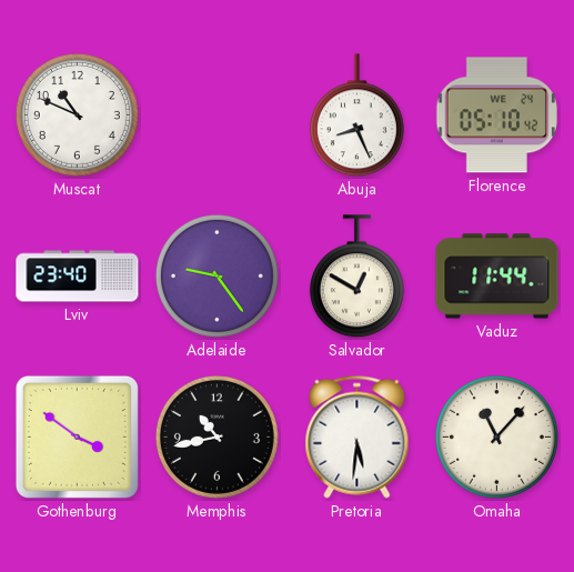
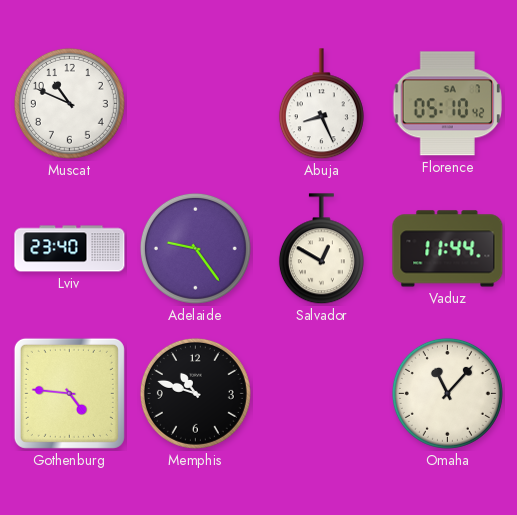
Florence date: WE 24 -> SA 7
Gothenburg: 3:51 -> 4:46
Memphis: 10:43 -> 10:48
Pretoria: 5:31 -> none
